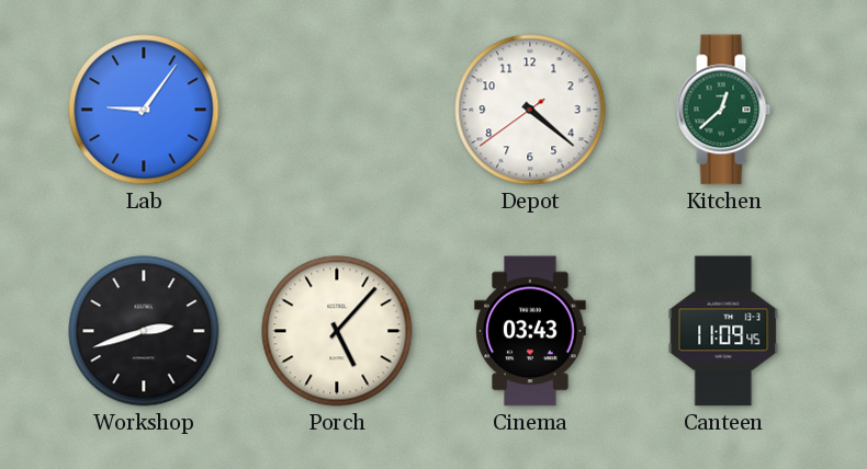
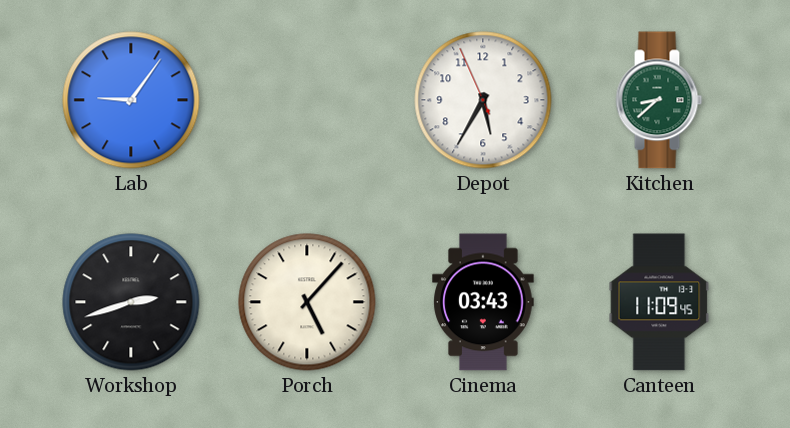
Depot: 4:21 -> 5:34
Kitchen: 12:38 -> 8:38
